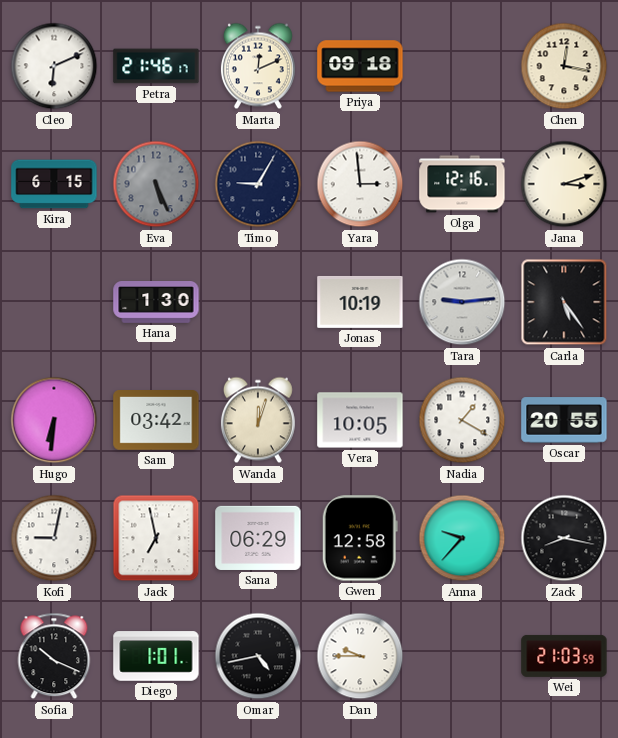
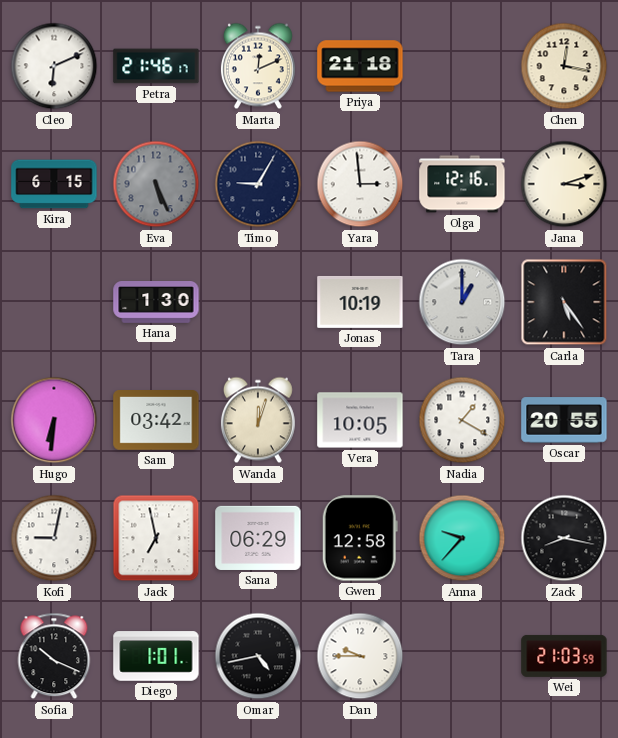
Priya: 09:18 -> 21:18
Tara: 9:14 -> 1:00
